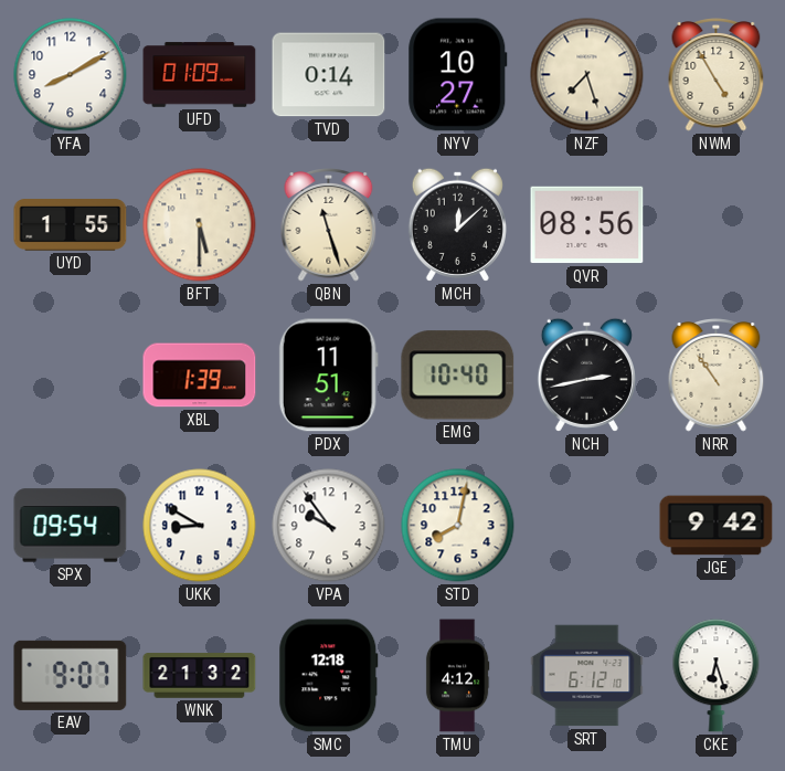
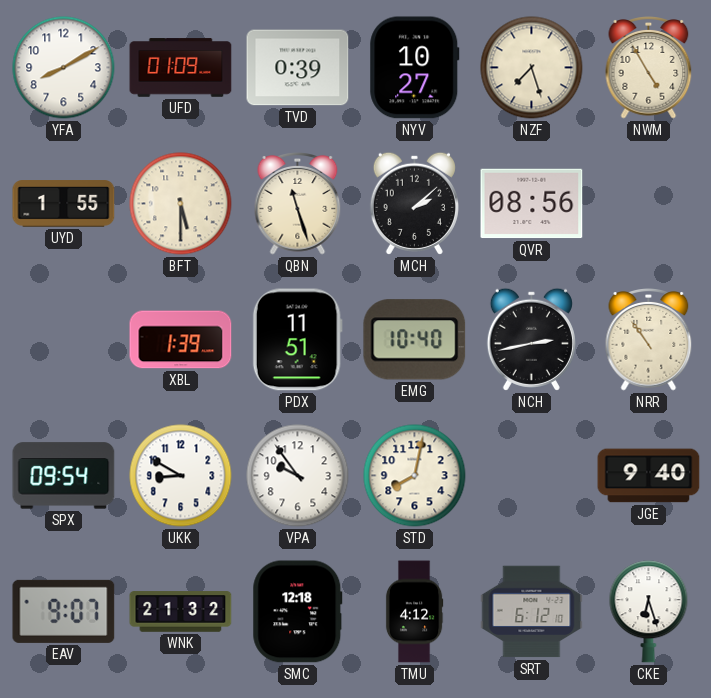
TVD: 0:14 -> 0:39
MCH: 12:08 -> 2:08
JGE: 9:42 -> 9:40
